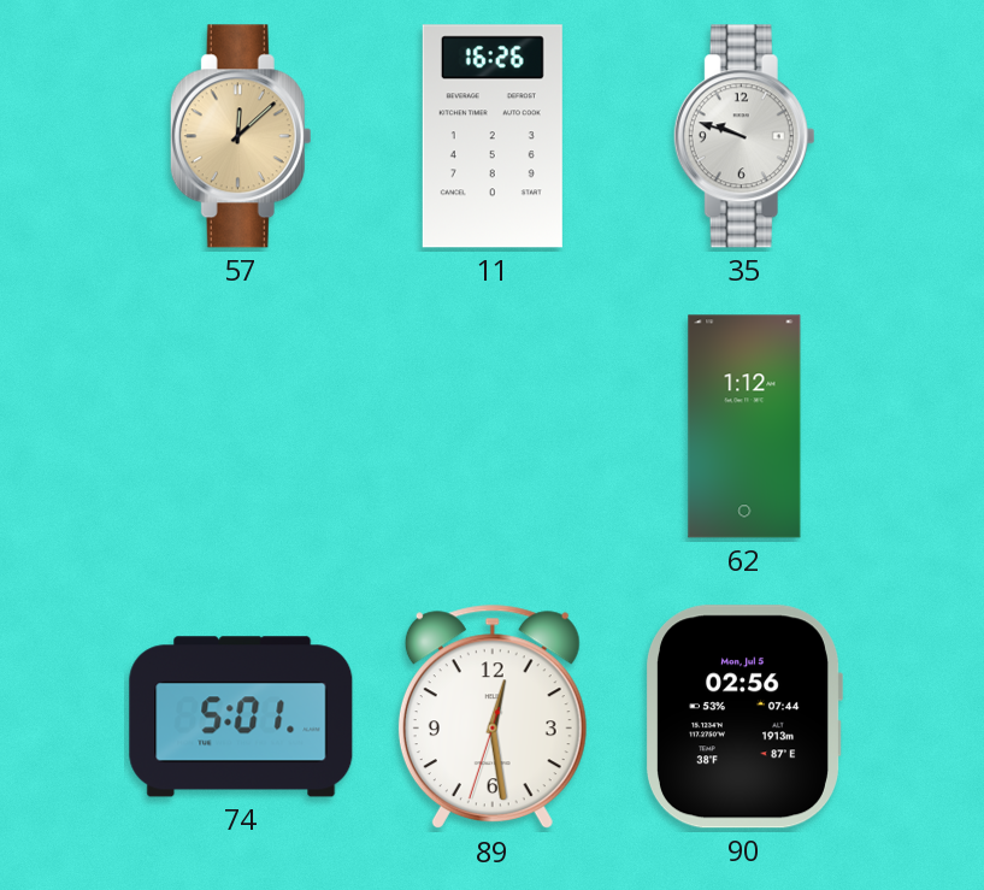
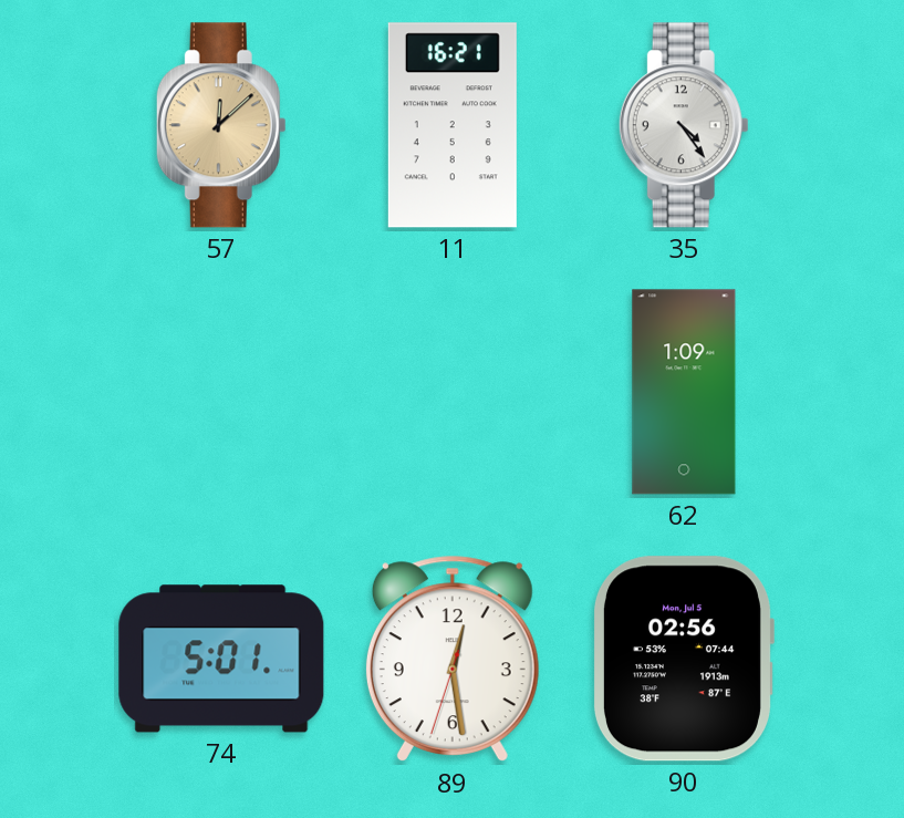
11: 16:26 -> 16:21
35: 9:48 -> 4:24
62: 1:12 -> 1:09
